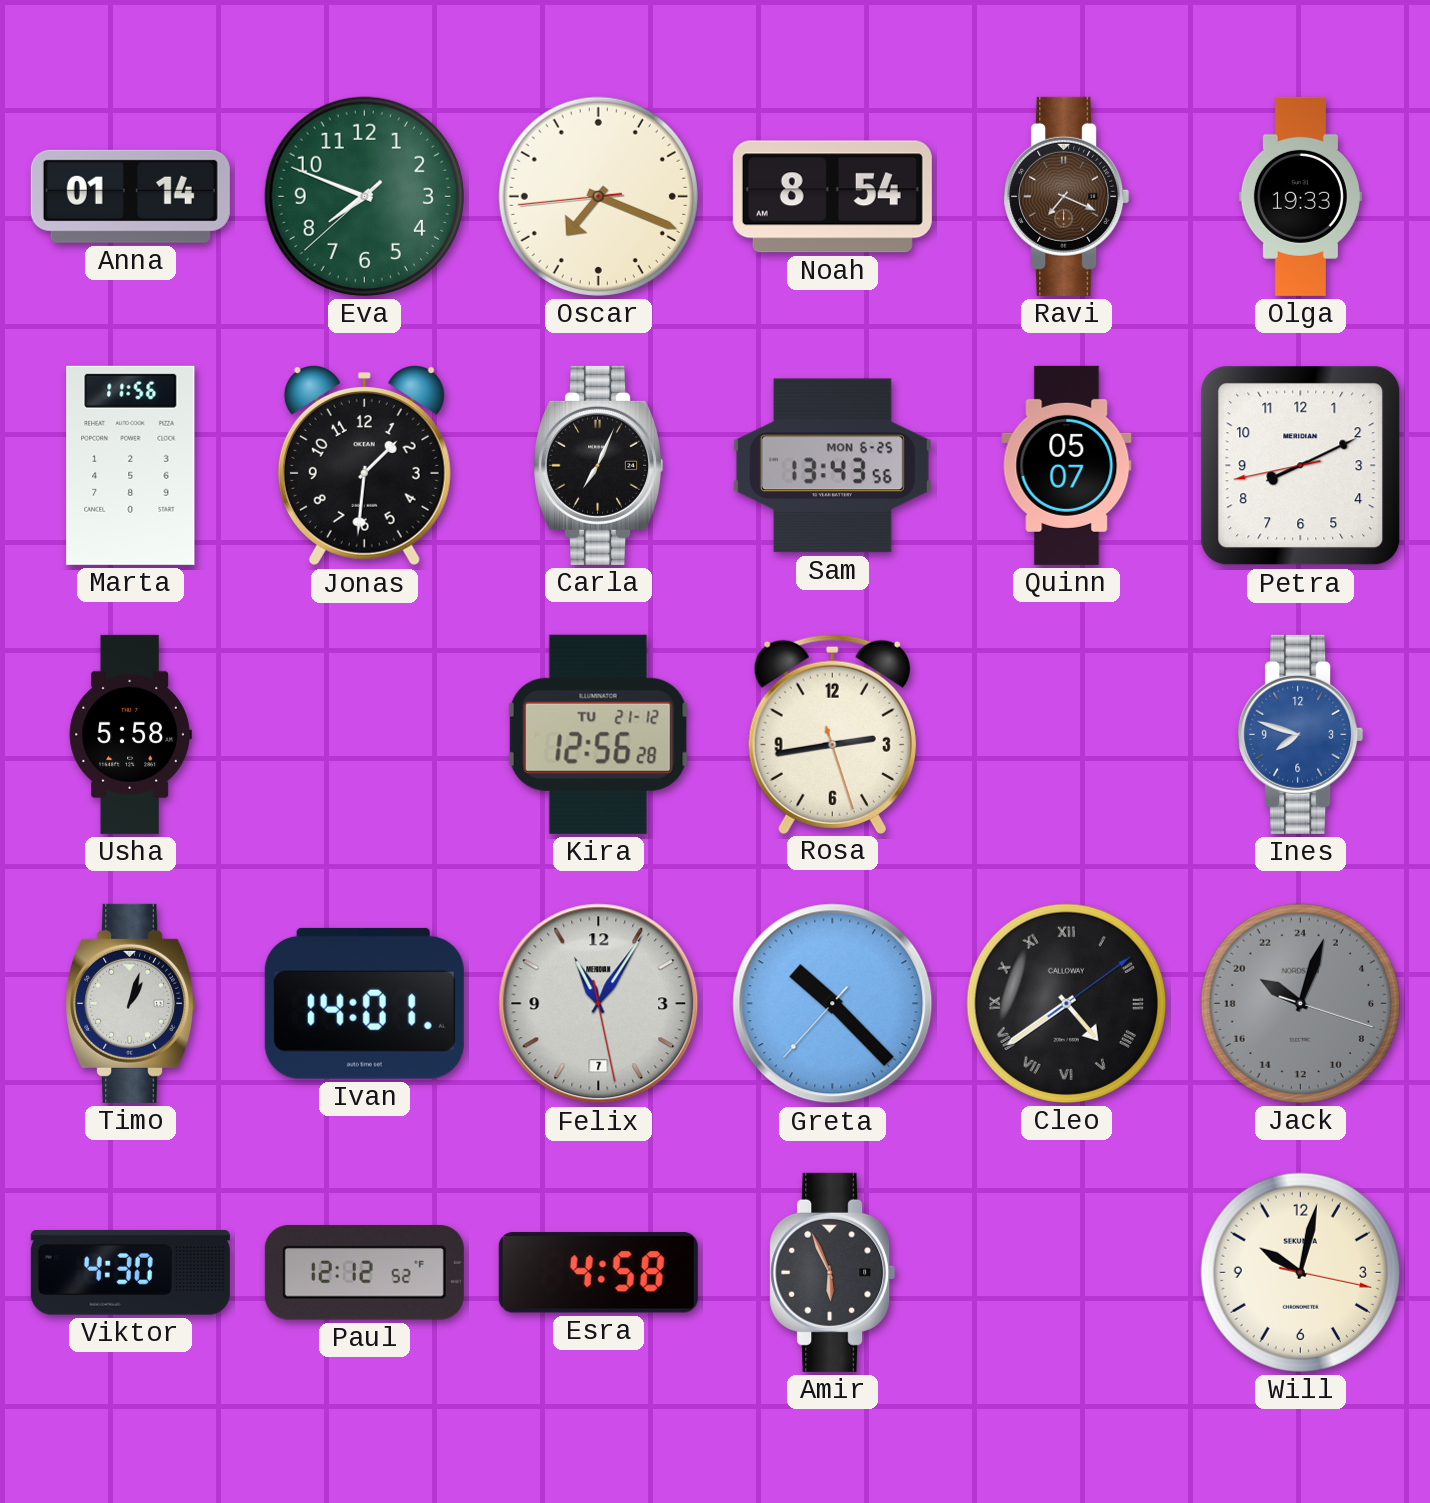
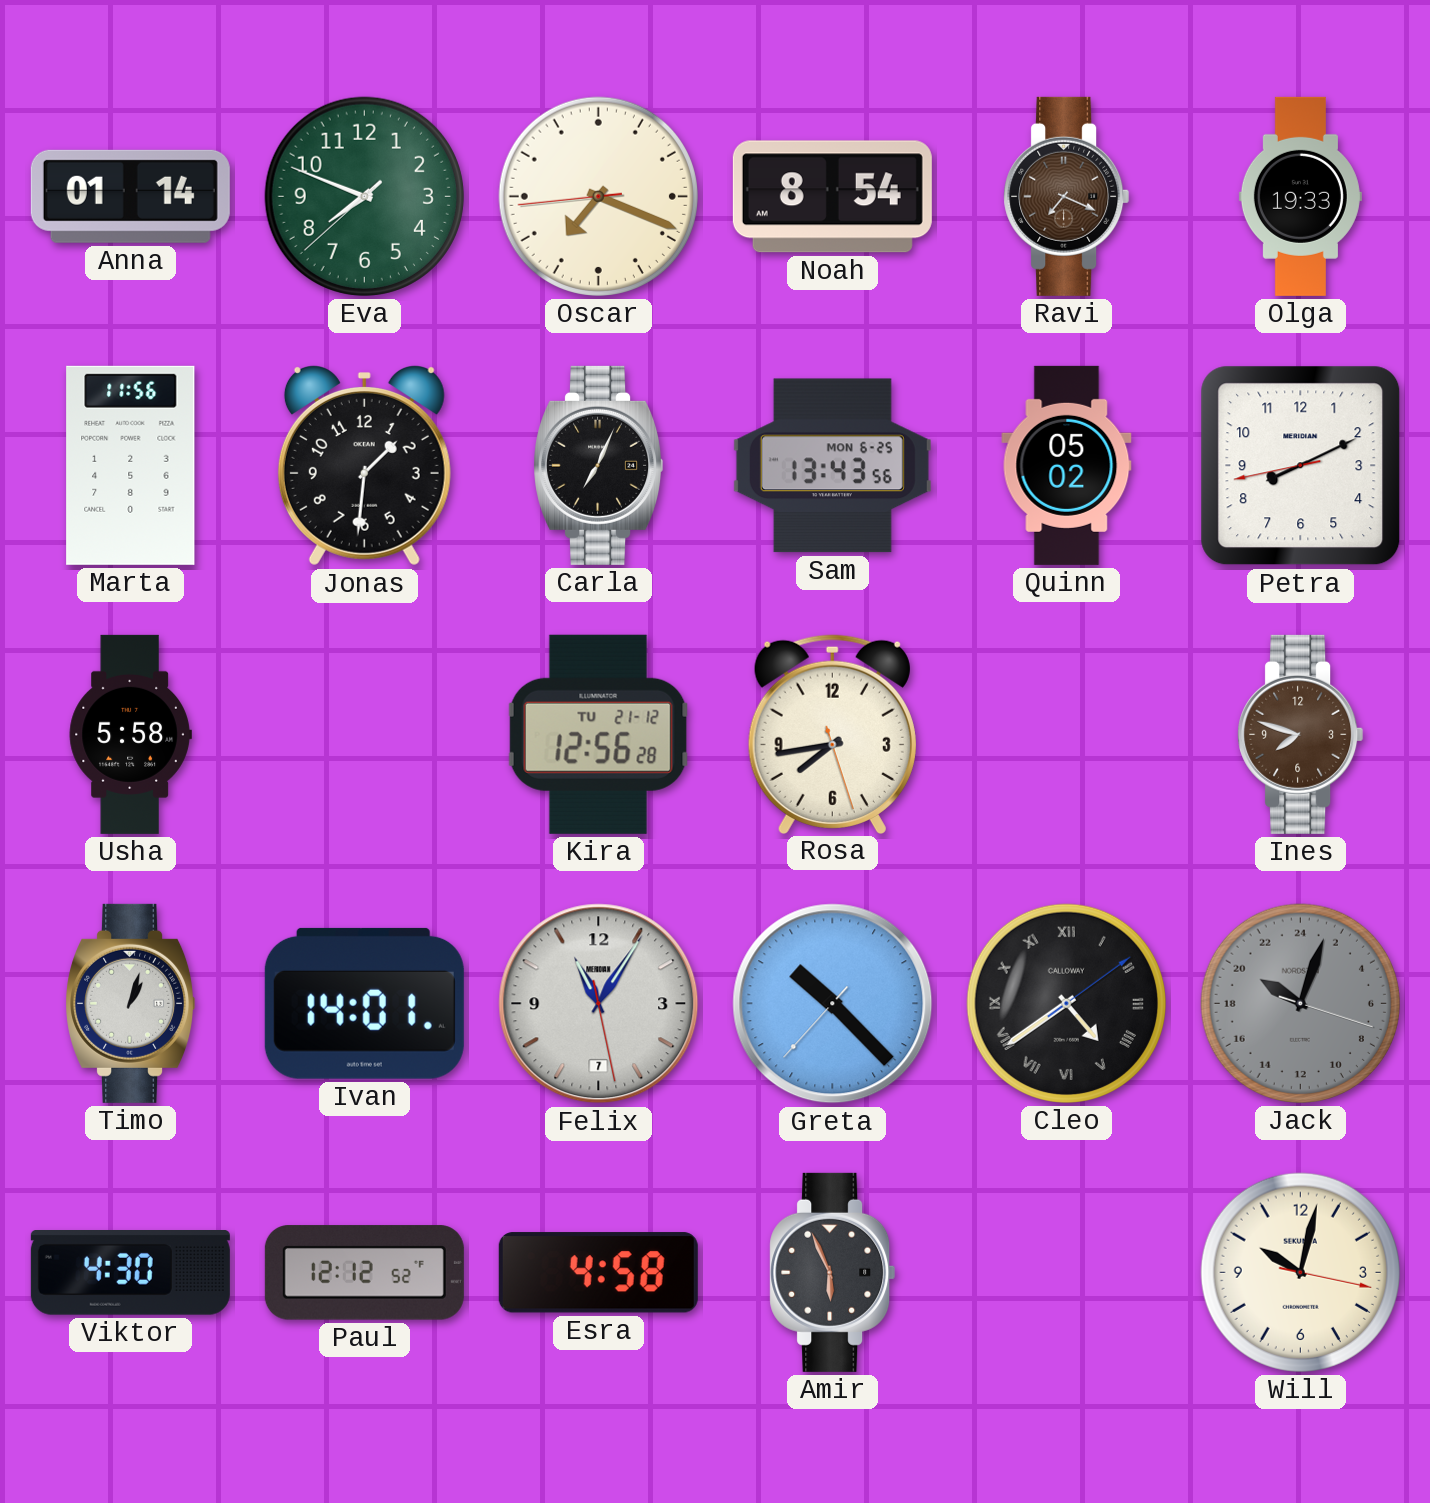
Quinn: 05:07 -> 05:02
Rosa: 2:43 -> 7:43
Ines dial: blue -> brown
